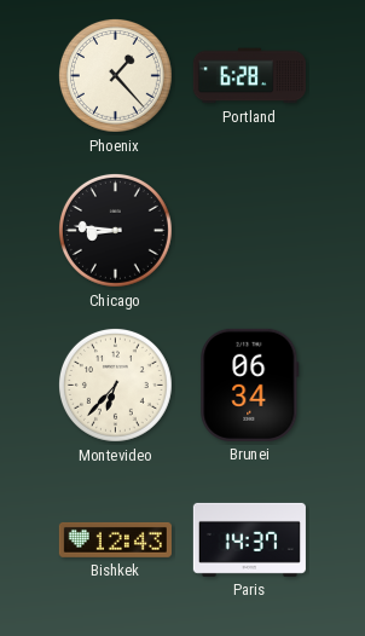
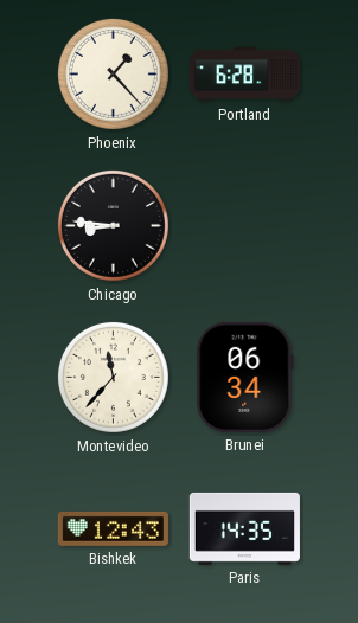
Montevideo: 6:37 -> 11:37
Paris: 14:37 -> 14:35
